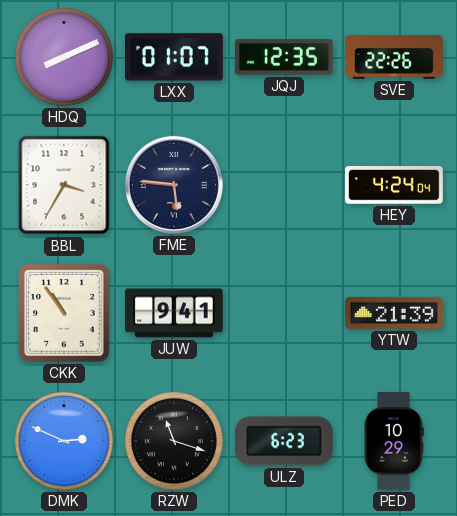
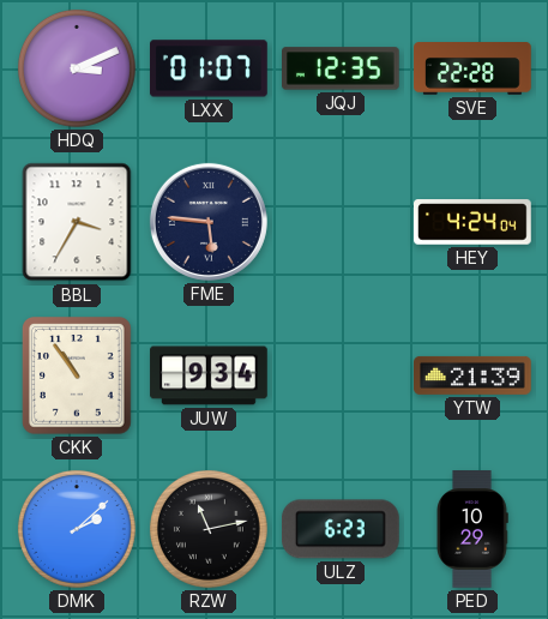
HDQ: 8:11 -> 3:11
SVE: 22:26 -> 22:28
JUW: 9:41 -> 9:34
DMK: 2:49 -> 2:08
RZW: 11:18 -> 11:13
